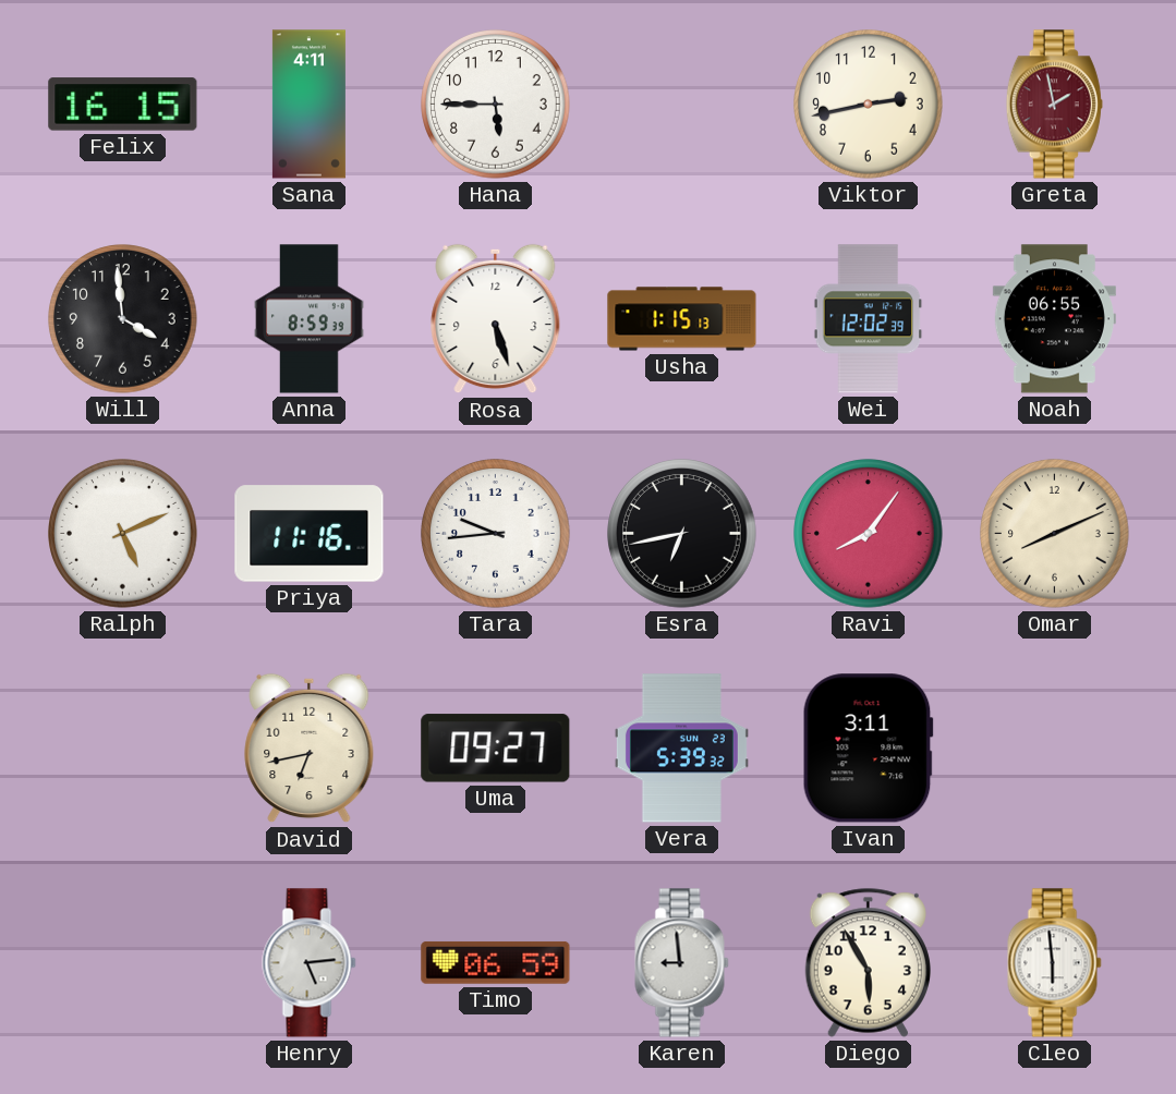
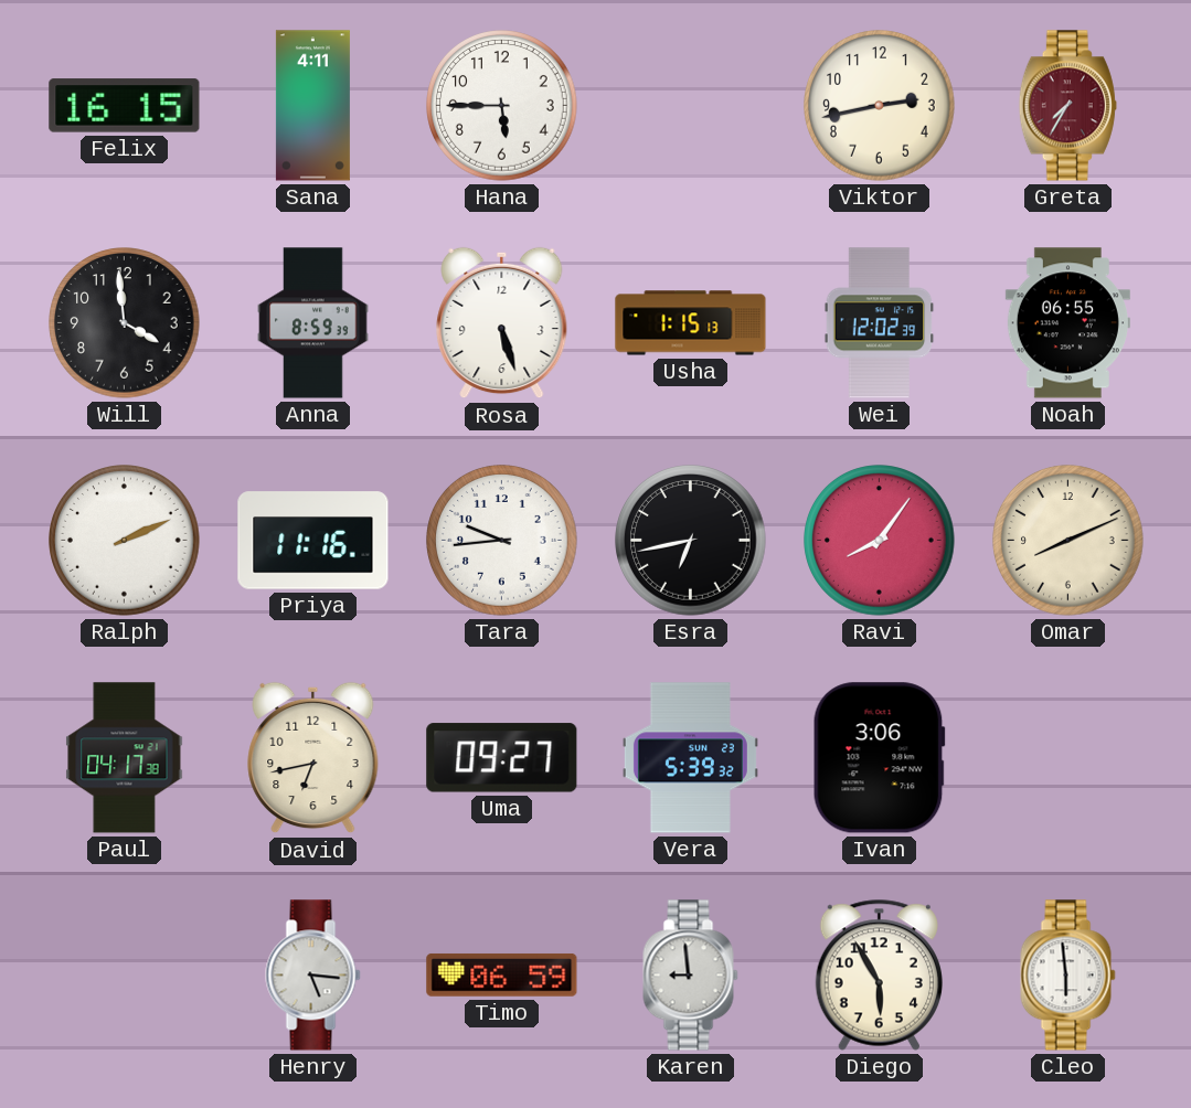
Greta: 1:58 -> 7:35
Ralph: 5:11 -> 2:11
Paul: none -> 04:17
Ivan: 3:11 -> 3:06
Henry: 5:14 -> 5:16
